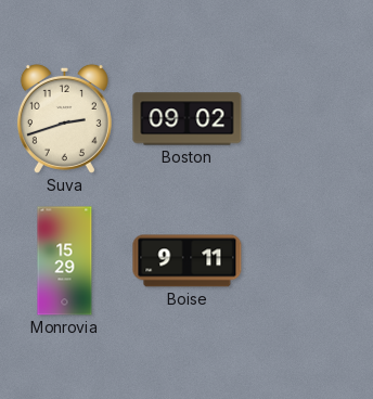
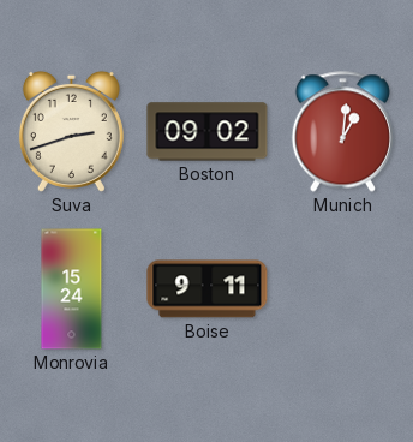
Munich: none -> 1:01
Monrovia: 15:29 -> 15:24
